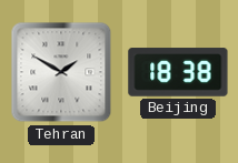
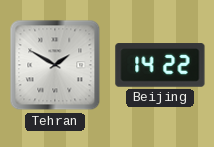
Beijing: 18:38 -> 14:22
